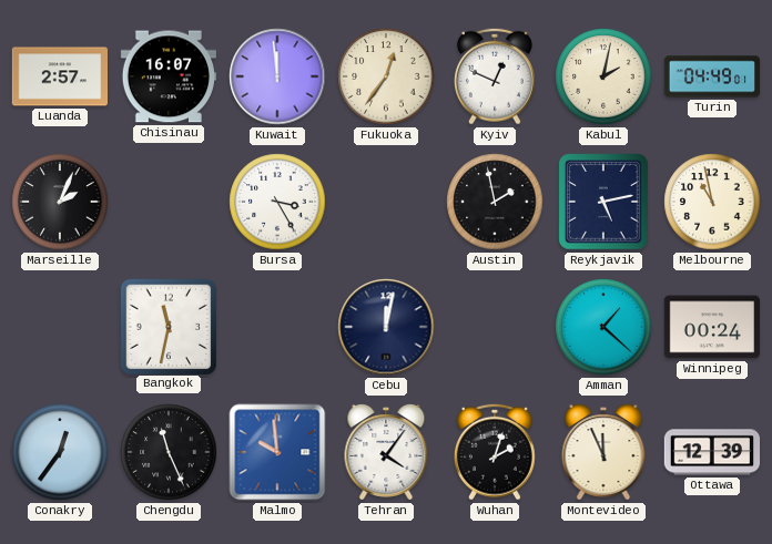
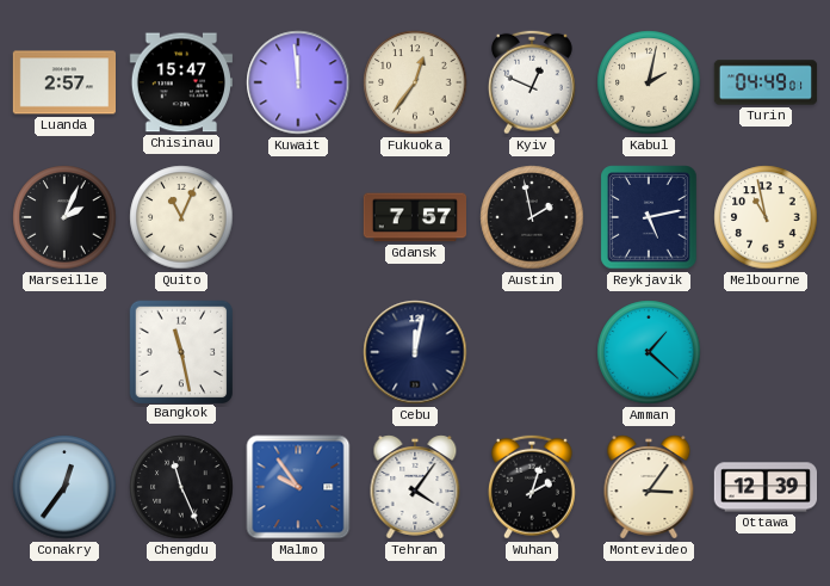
Chisinau: 16:07 -> 15:47
Quito: none -> 11:04
Bursa: 3:25 -> none
Gdansk: none -> 7:57
Bangkok: 11:32 -> 11:28
Winnipeg: 00:24 -> none
Malmo: 9:59 -> 9:54
Montevideo: 11:56 -> 3:06
